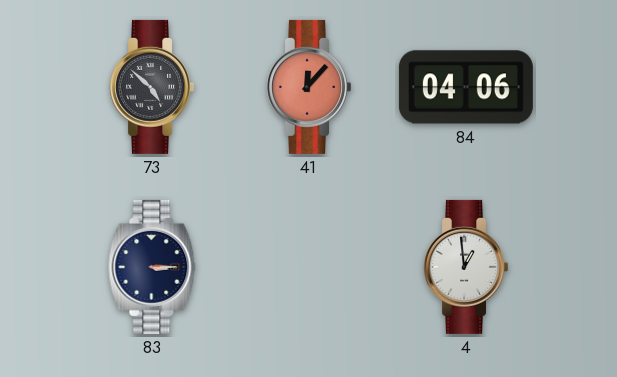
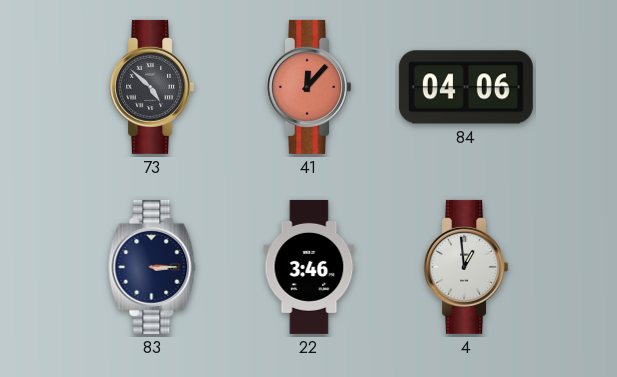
22: none -> 3:46
